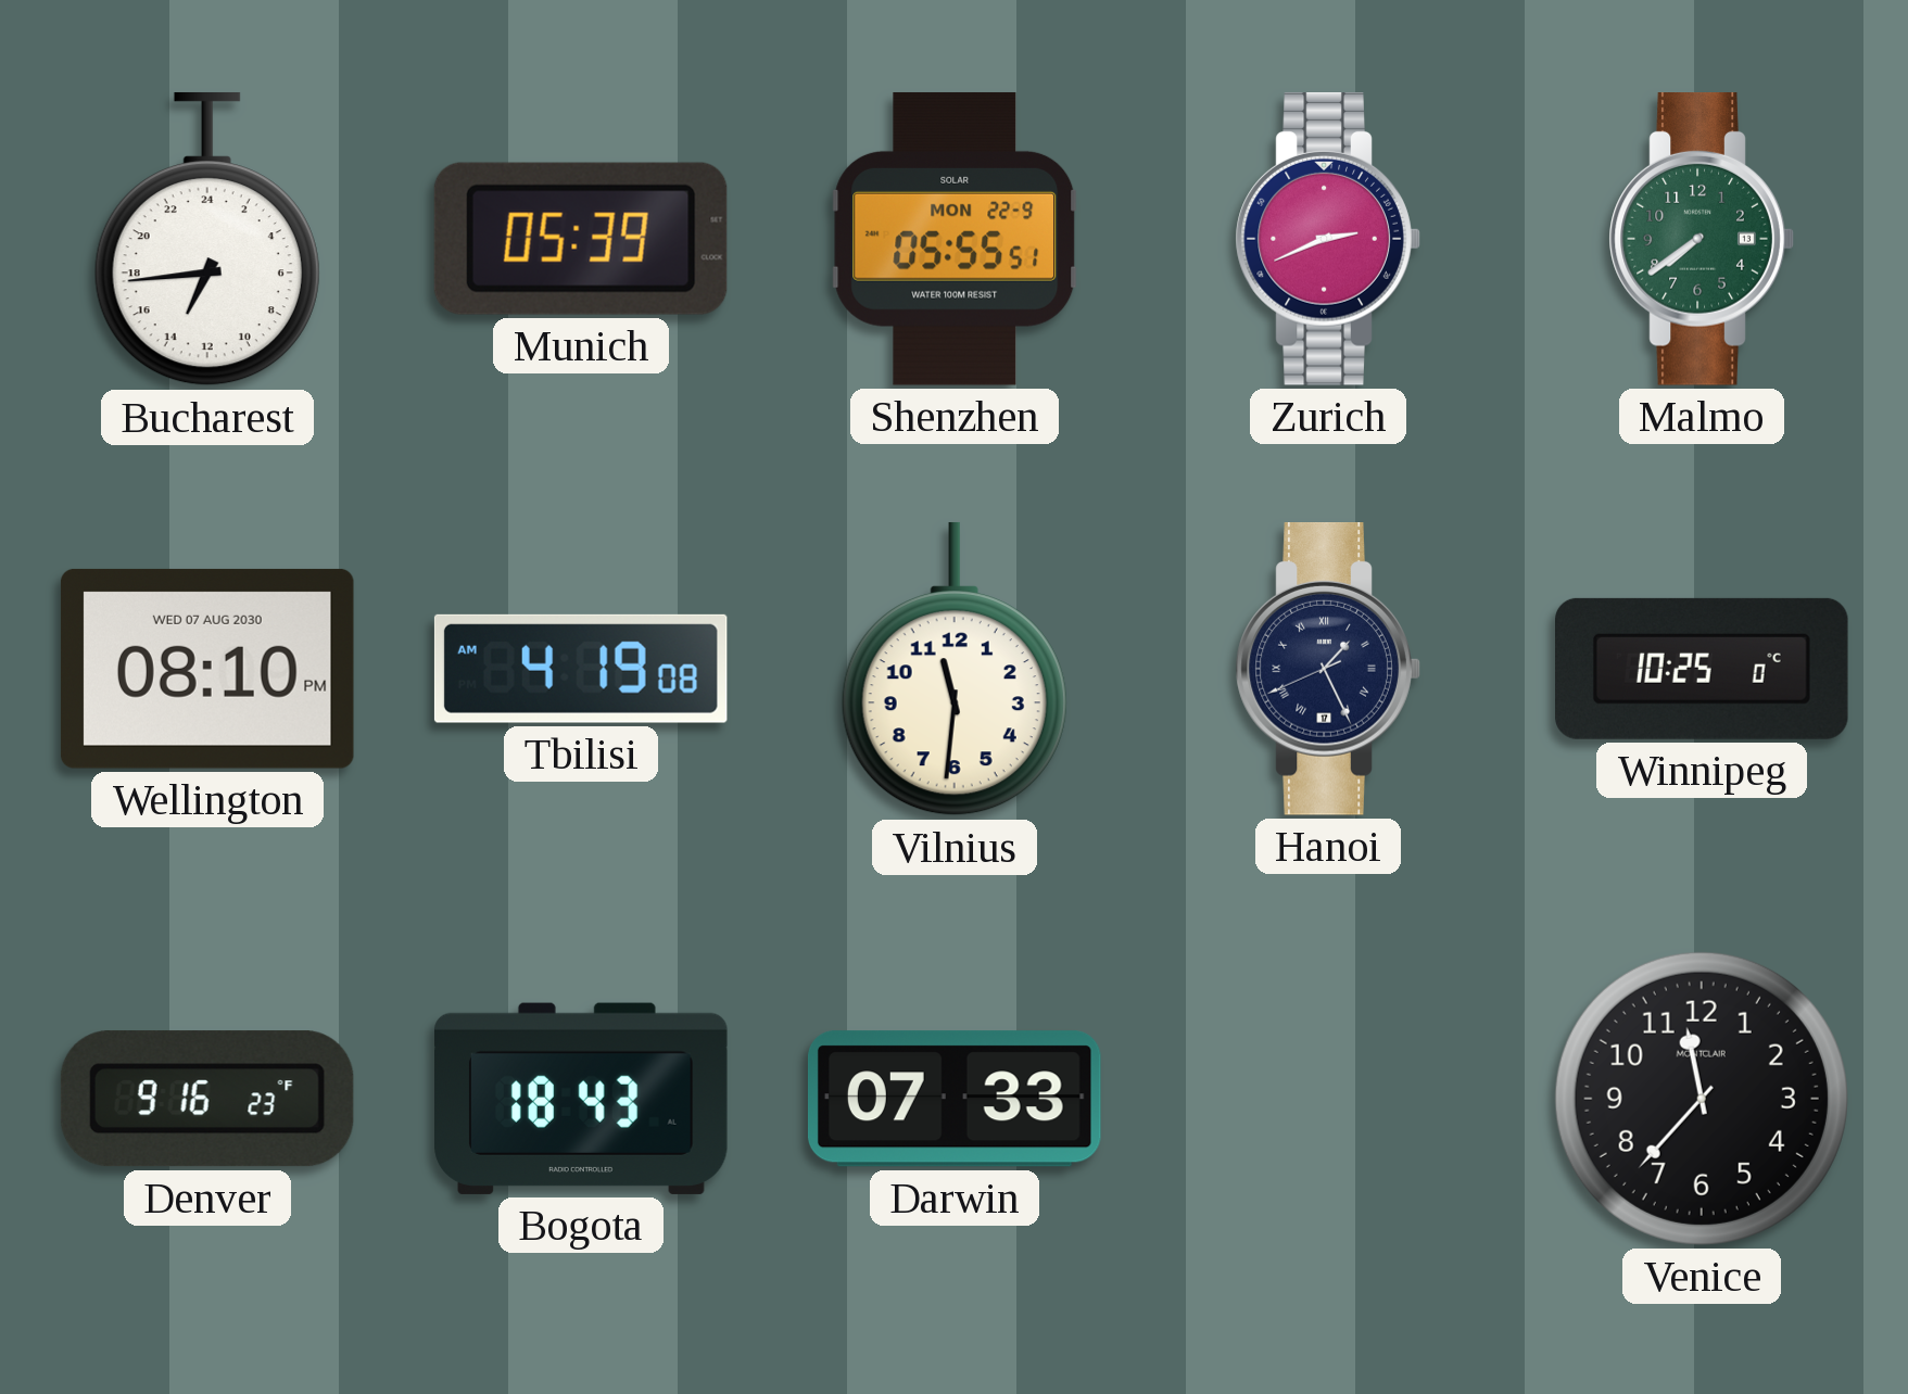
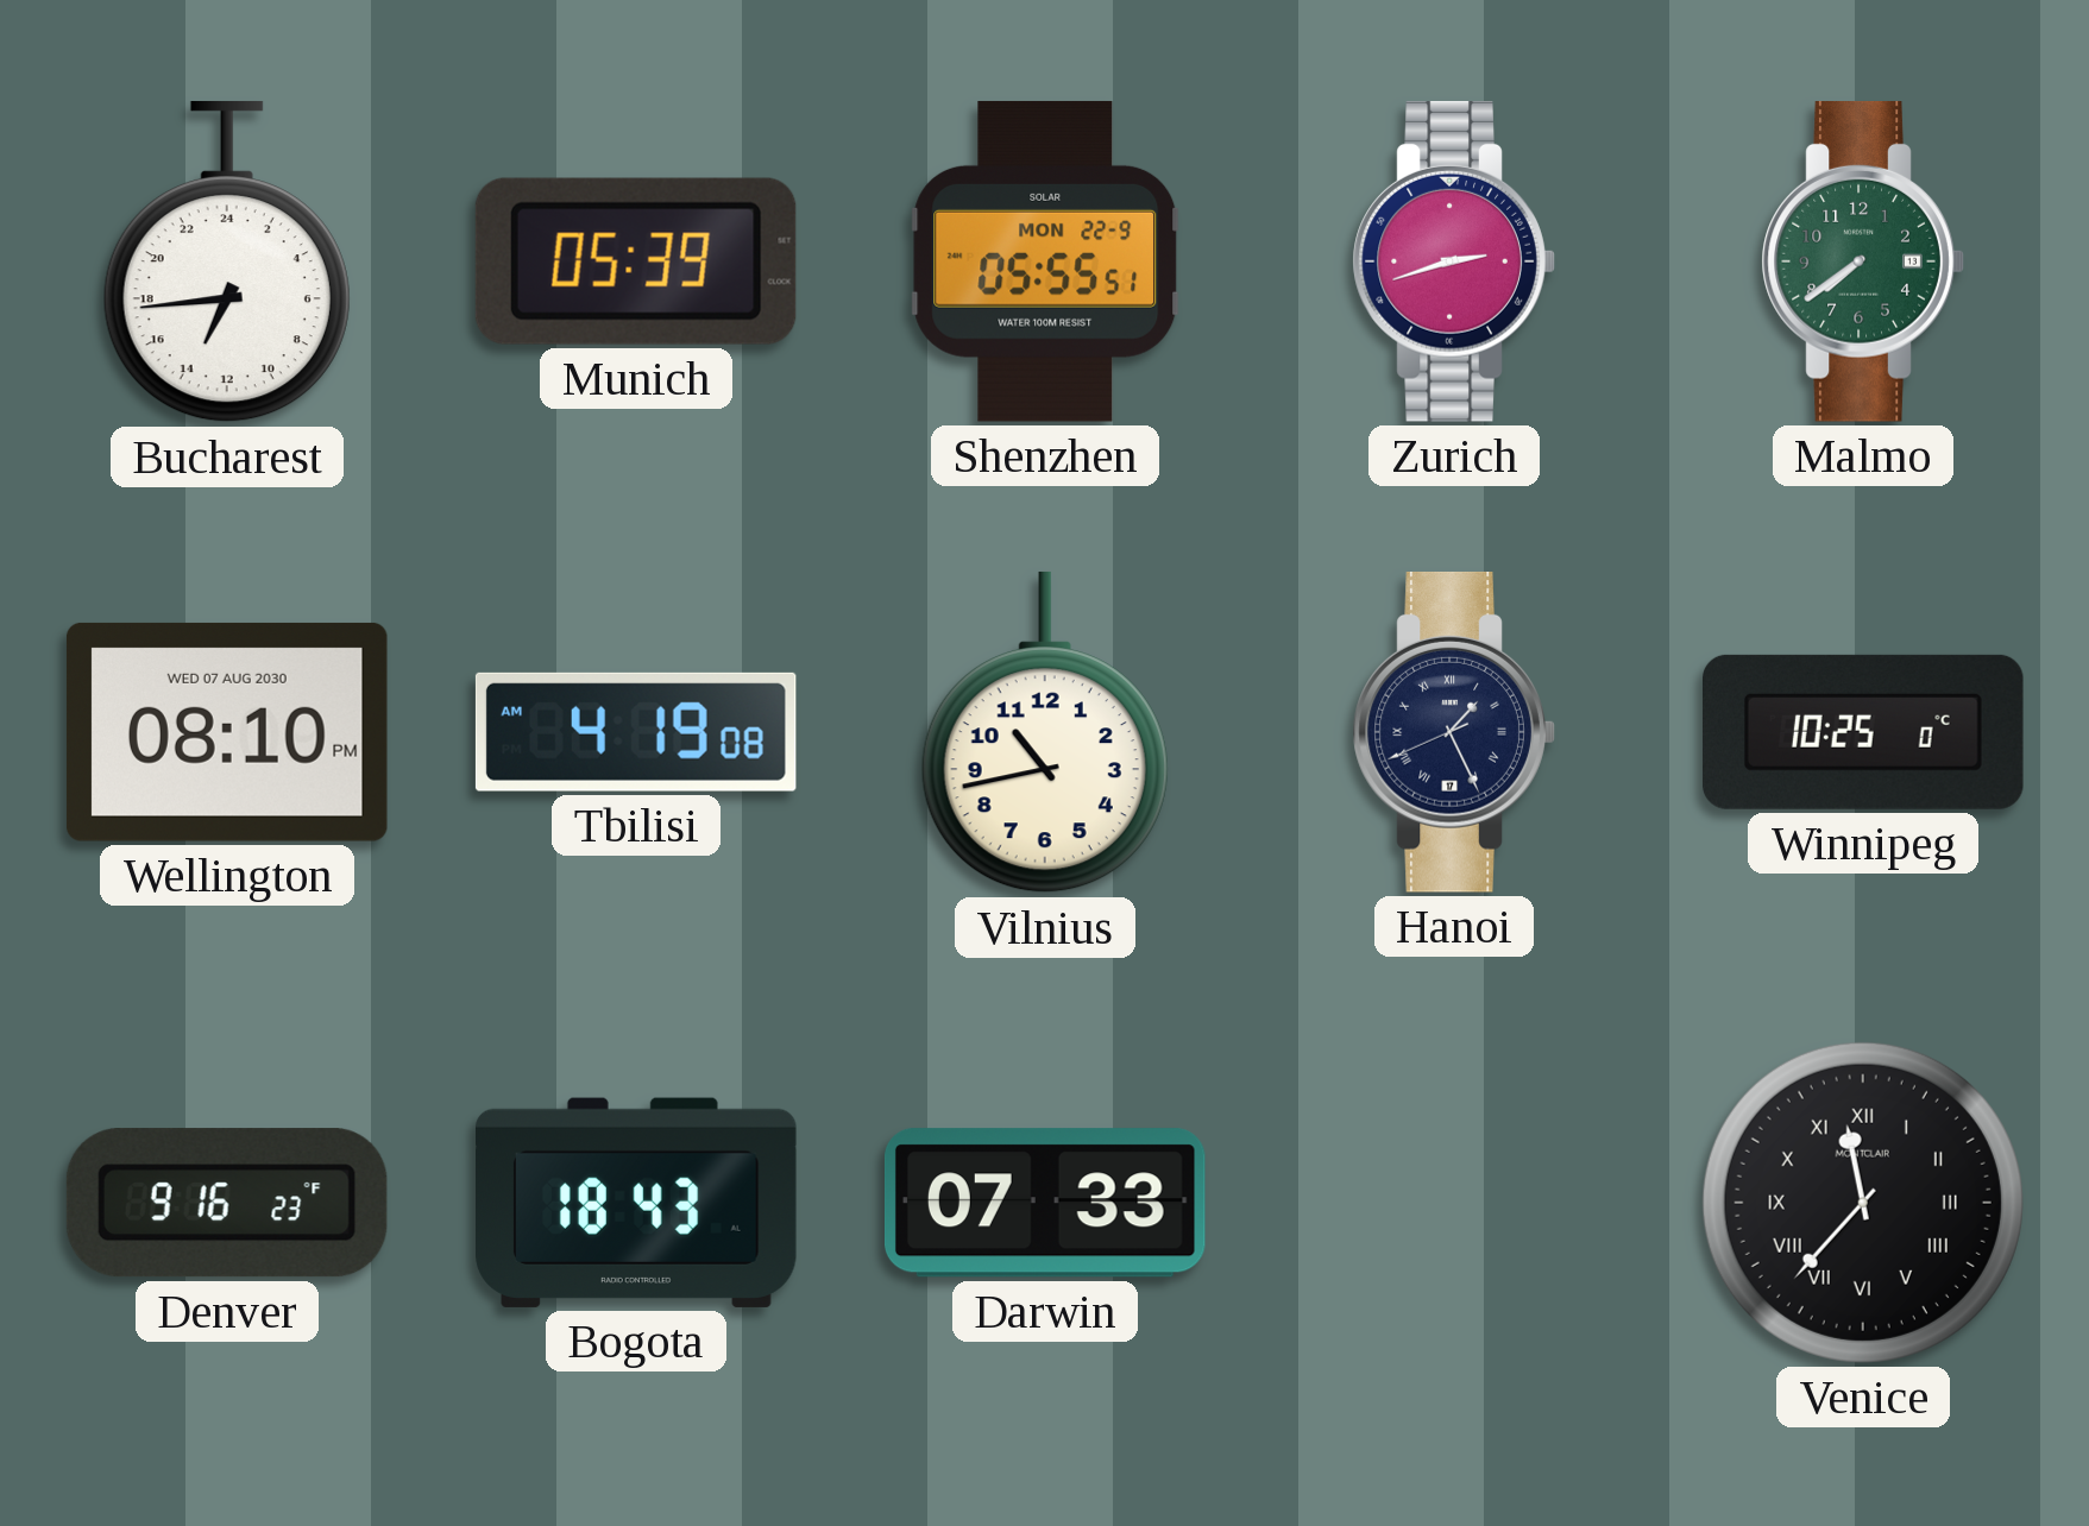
Zurich: 2:41 -> 2:42
Vilnius: 11:31 -> 10:43
Venice numerals: Arabic -> Roman
